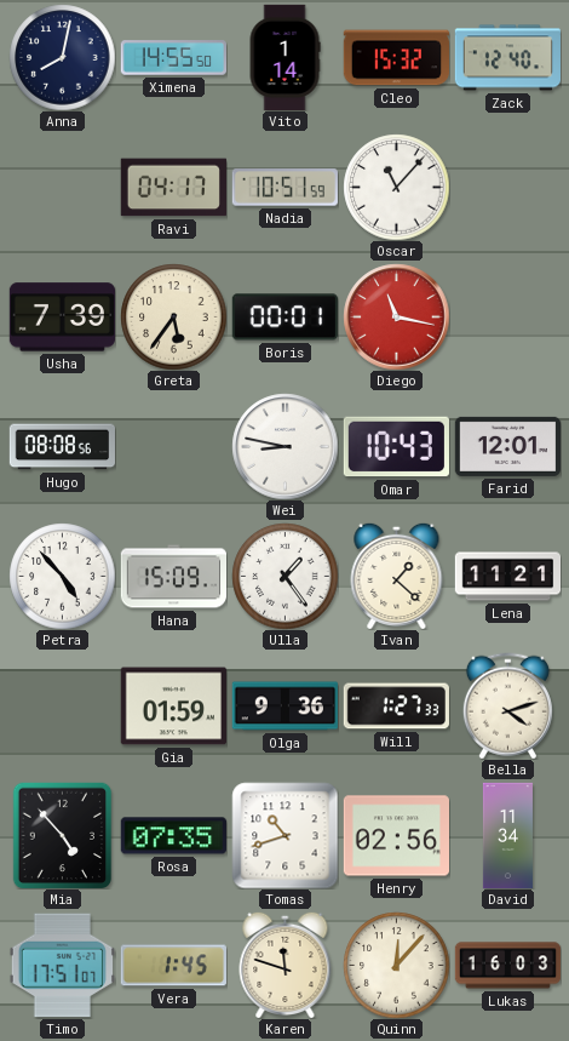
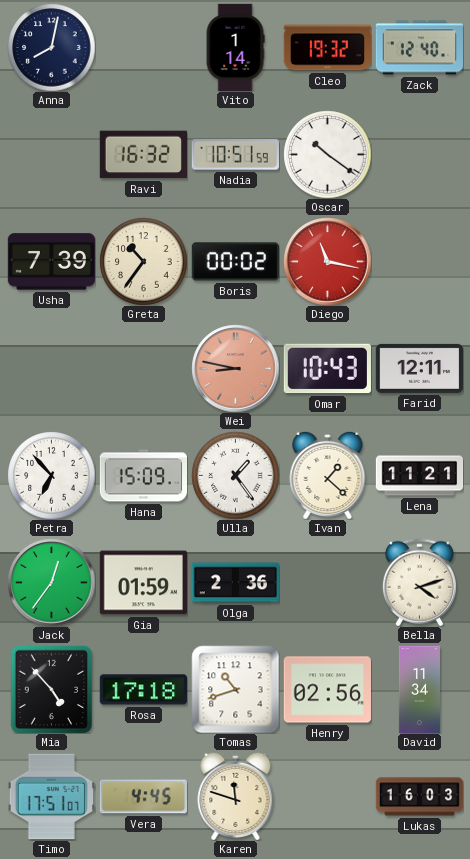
Ximena: 14:55 -> none
Cleo: 15:32 -> 19:32
Ravi: 04:17 -> 16:32
Oscar: 11:07 -> 10:21
Greta: 5:36 -> 10:36
Boris: 00:01 -> 00:02
Hugo: 08:08 -> none
Wei dial: white -> salmon
Farid: 12:01 -> 12:11
Petra: 4:53 -> 6:53
Jack: none -> 12:36
Olga: 9:36 -> 2:36
Will: 1:27 -> none
Rosa: 07:35 -> 17:18
Vera: 1:45 -> 4:45
Quinn: 12:07 -> none
